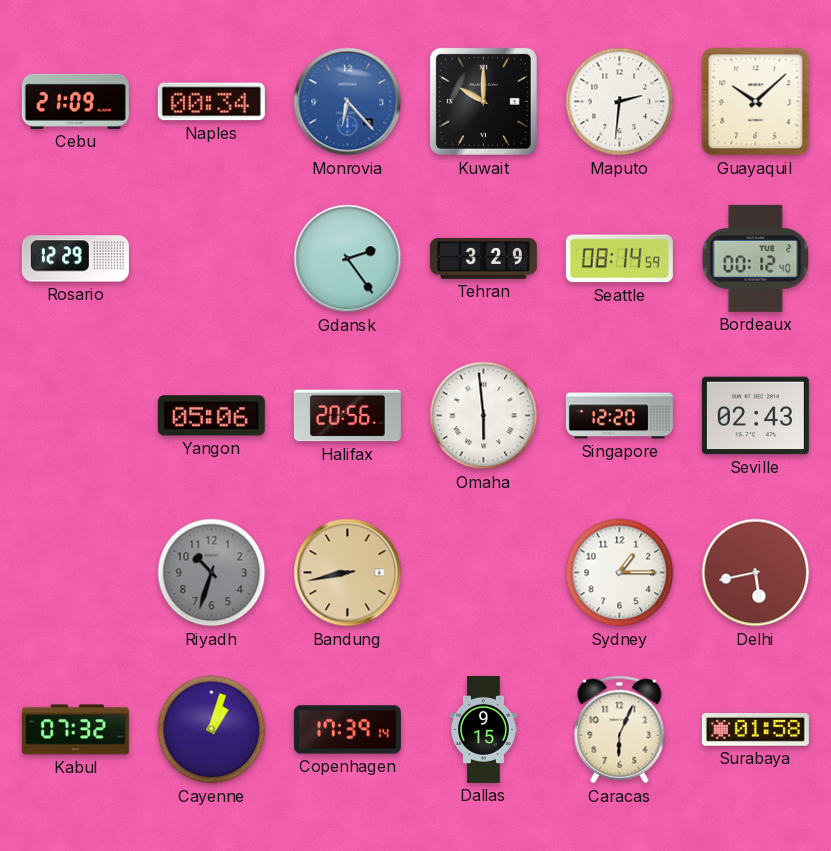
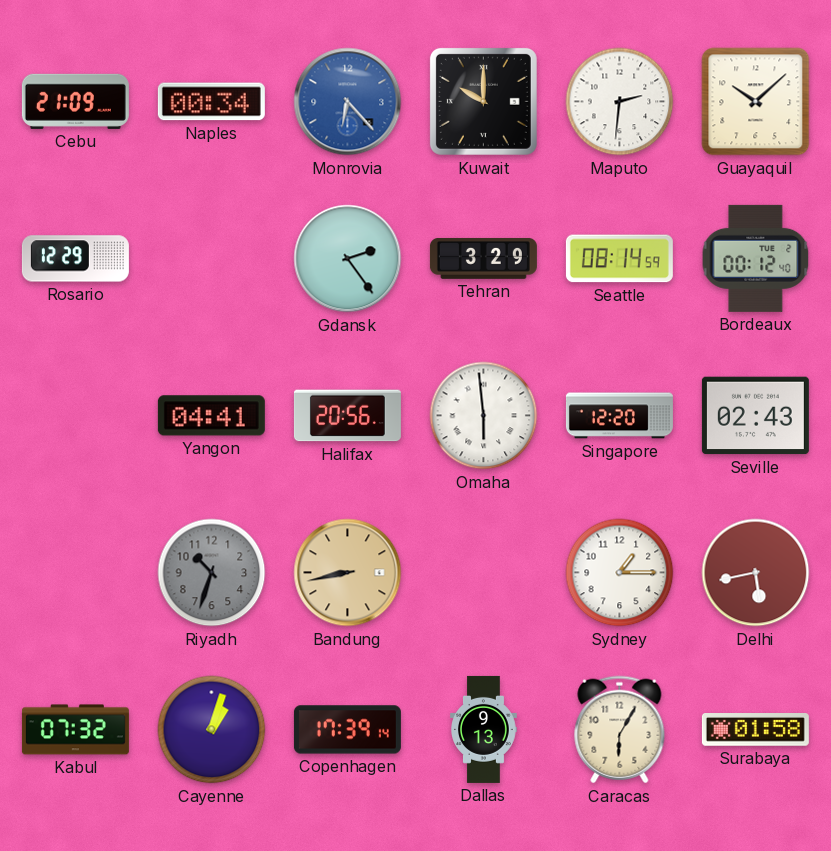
Yangon: 05:06 -> 04:41
Dallas: 9:15 -> 9:13
Caracas: 6:04 -> 6:05
